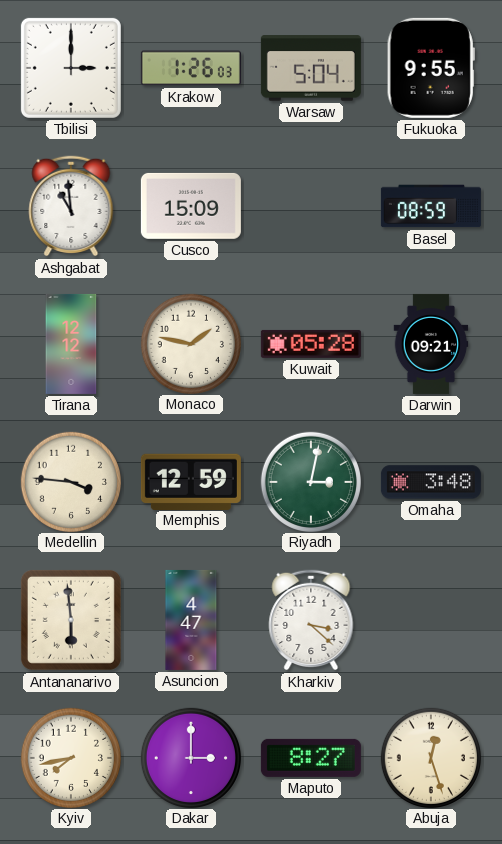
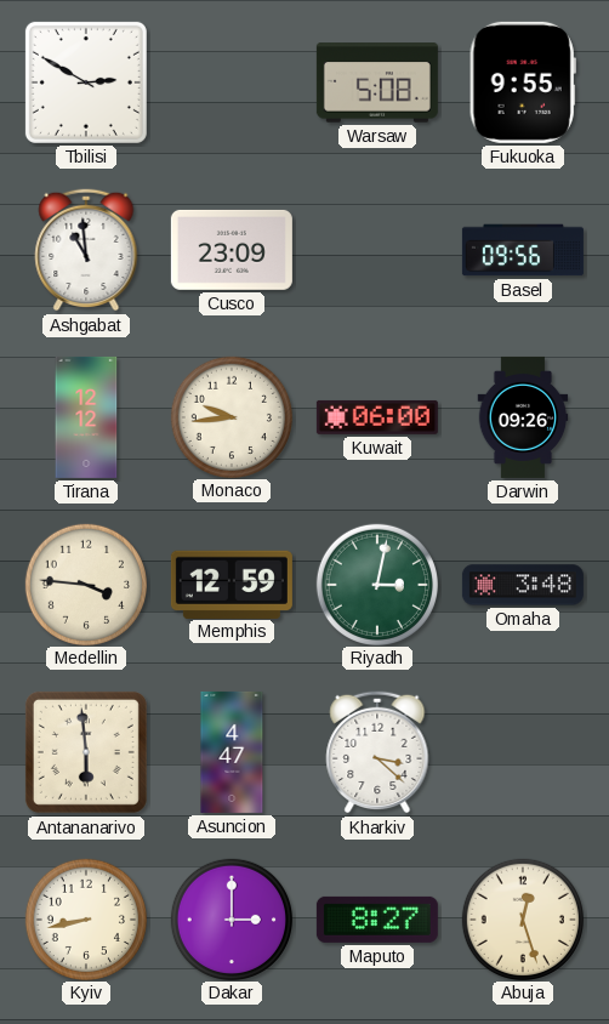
Tbilisi: 3:00 -> 2:50
Krakow: 1:26 -> none
Warsaw: 5:04 -> 5:08
Cusco: 15:09 -> 23:09
Basel: 08:59 -> 09:56
Monaco: 1:47 -> 9:44
Kuwait: 05:28 -> 06:00
Darwin: 09:21 -> 09:26
Kyiv: 7:43 -> 8:43
